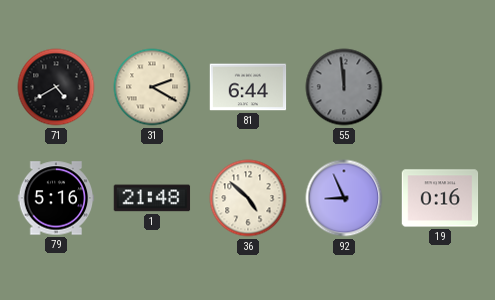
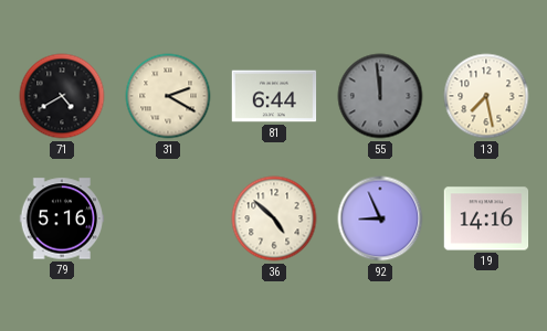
13: none -> 7:28
1: 21:48 -> none
19: 0:16 -> 14:16
